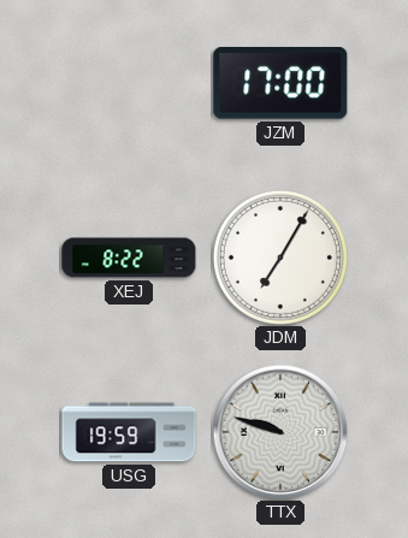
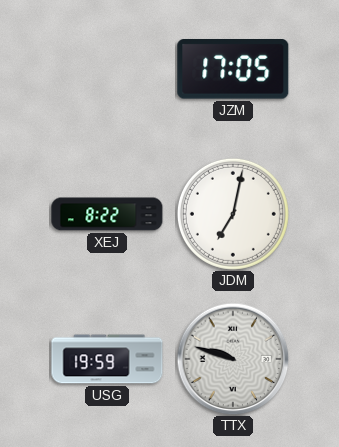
JZM: 17:00 -> 17:05
JDM: 7:05 -> 7:02
